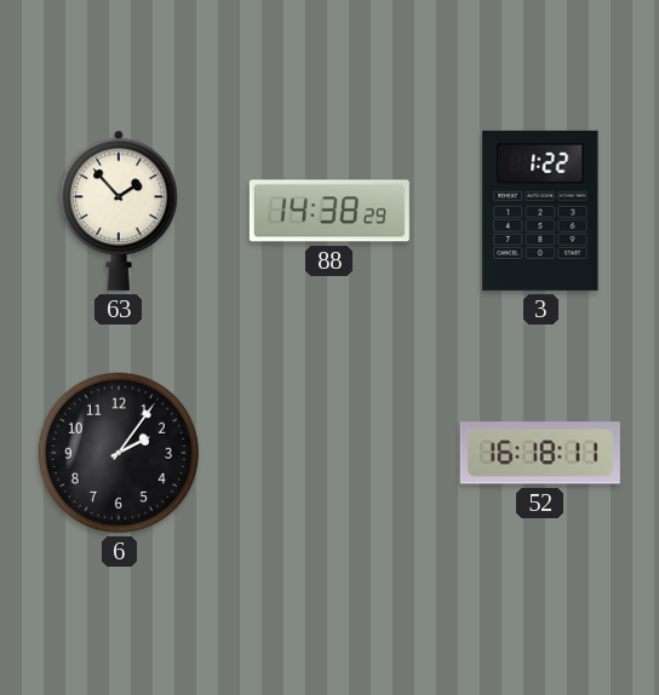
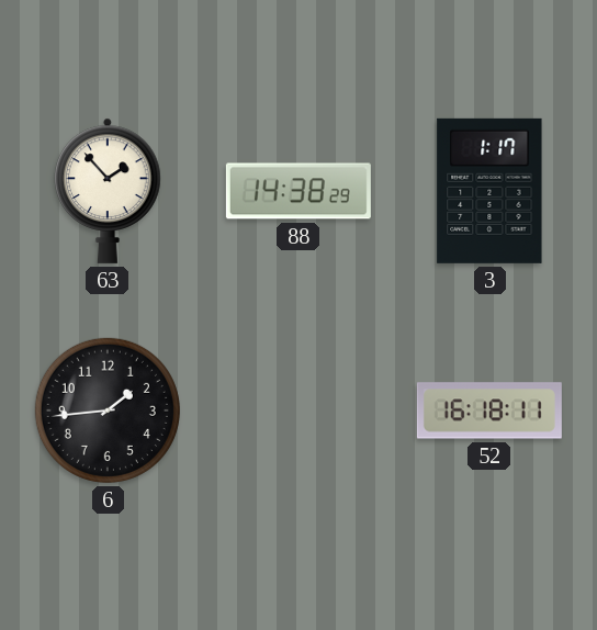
3: 1:22 -> 1:17
6: 2:06 -> 1:44
